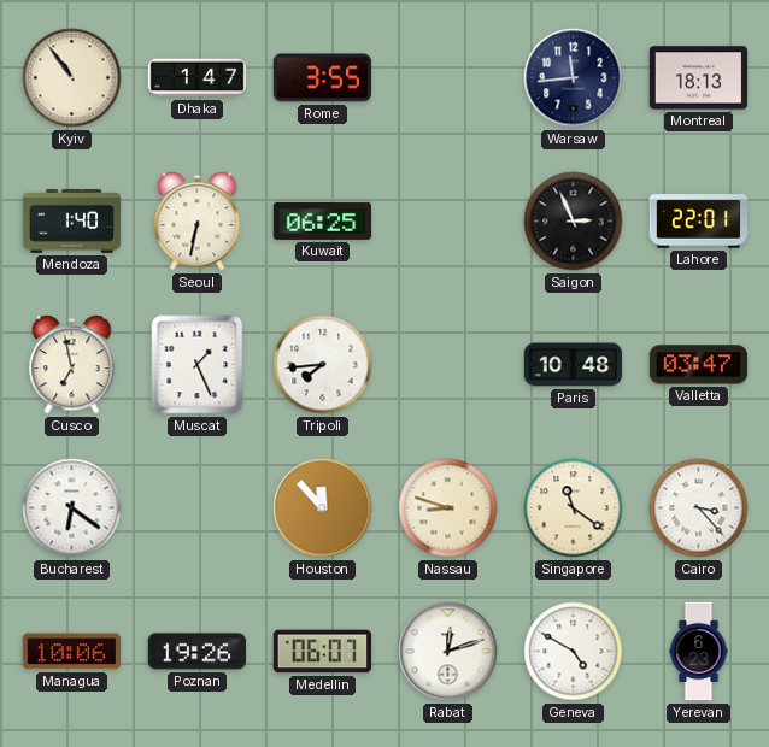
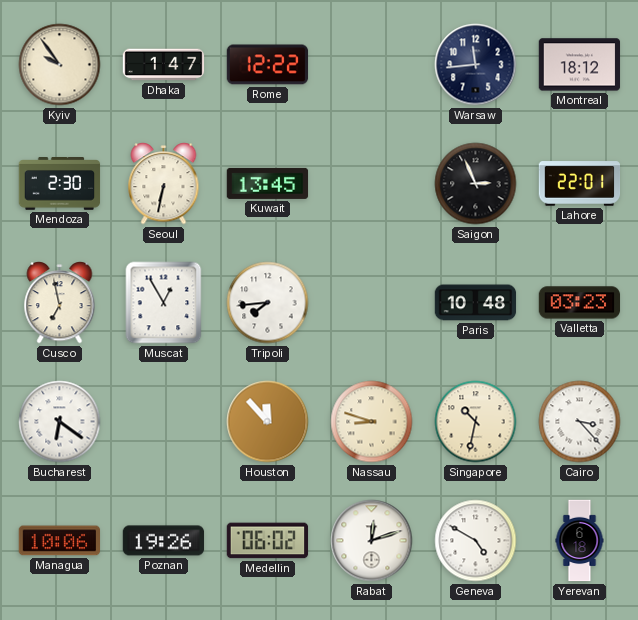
Kyiv: 10:54 -> 9:54
Rome: 3:55 -> 12:22
Montreal: 18:13 -> 18:12
Mendoza: 1:40 -> 2:30
Kuwait: 06:25 -> 13:45
Muscat: 1:26 -> 12:55
Valletta: 03:47 -> 03:23
Singapore: 11:21 -> 10:32
Medellin: 06:07 -> 06:02
Yerevan: 6:23 -> 6:18
